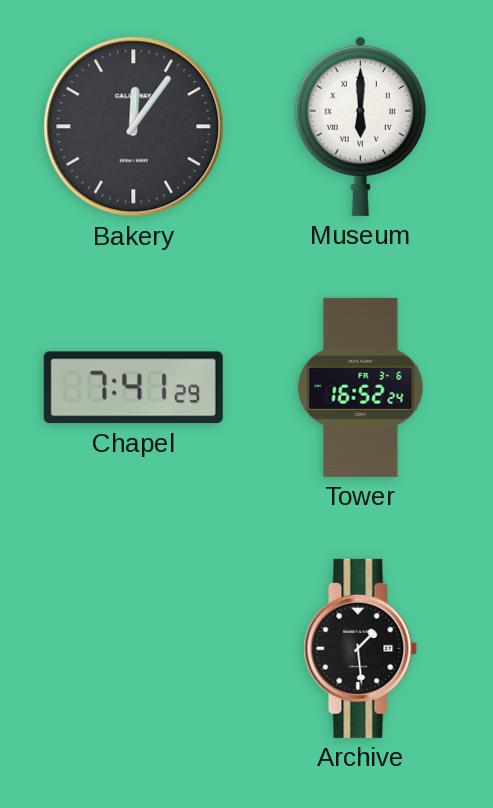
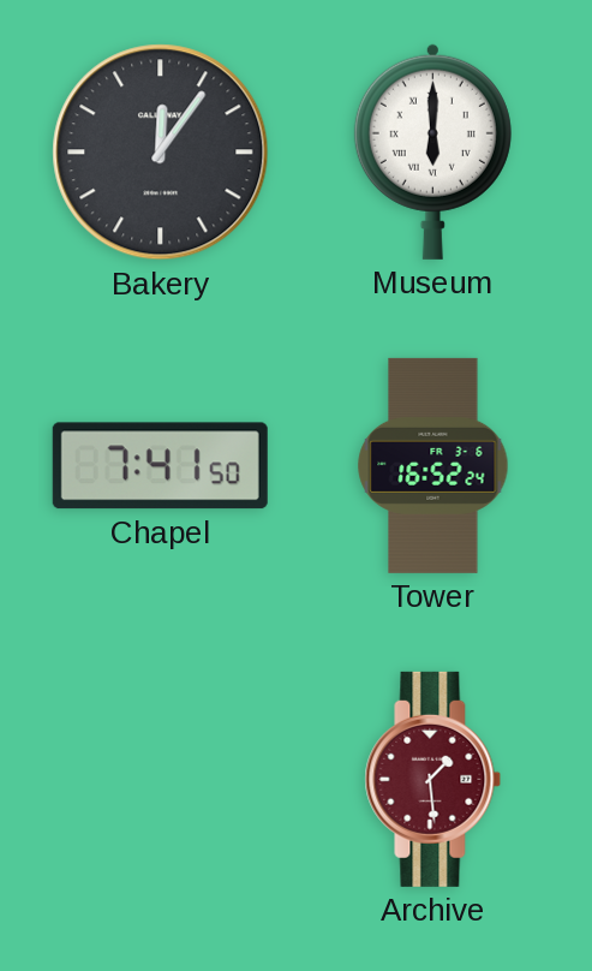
Chapel: 7:41:29 -> 7:41:50
Archive dial: black -> burgundy
